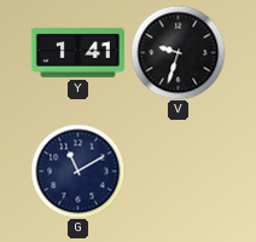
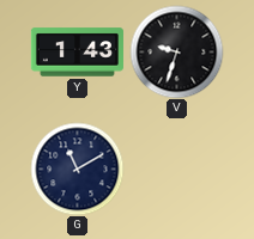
Y: 1:41 -> 1:43
